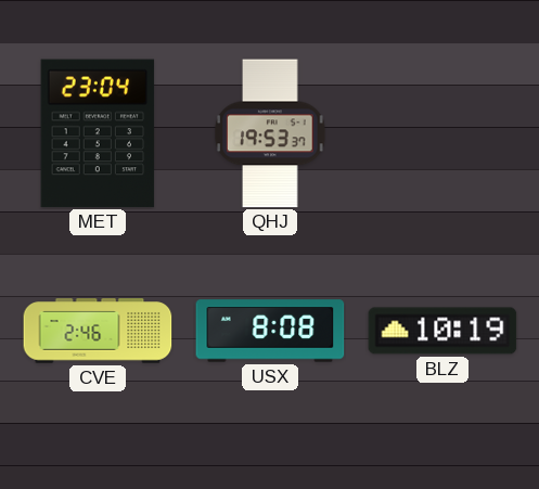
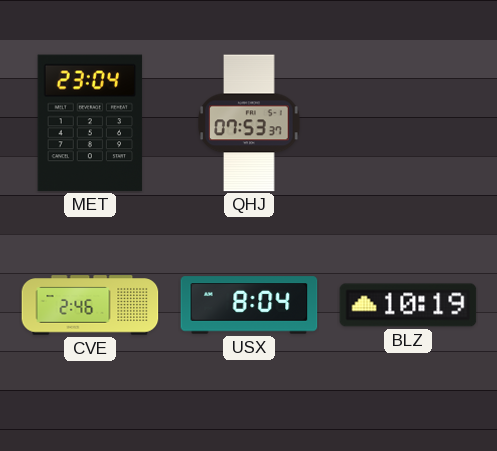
QHJ: 19:53 -> 07:53
USX: 8:08 -> 8:04
